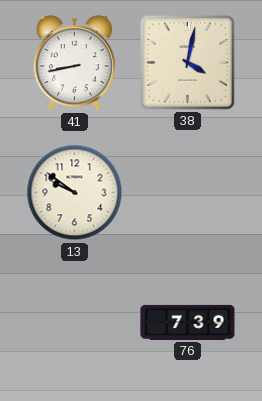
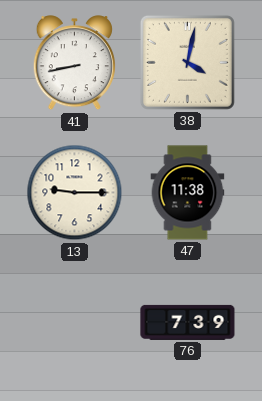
13: 9:51 -> 9:15
47: none -> 11:38
